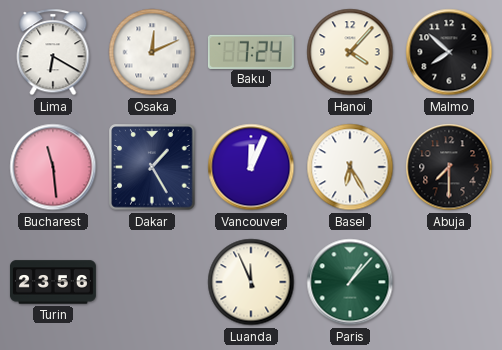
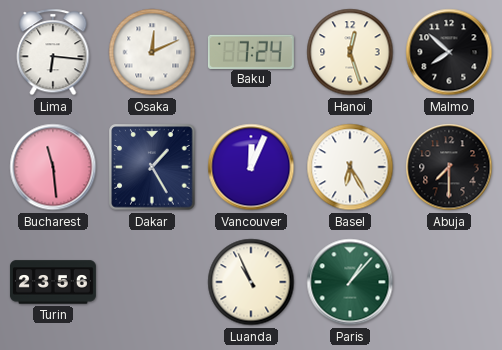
Lima: 6:20 -> 6:16
Hanoi: 4:07 -> 12:27
Luanda: 11:56 -> 10:56
